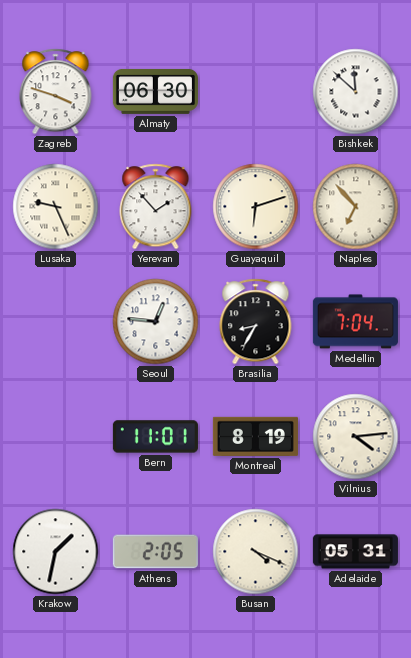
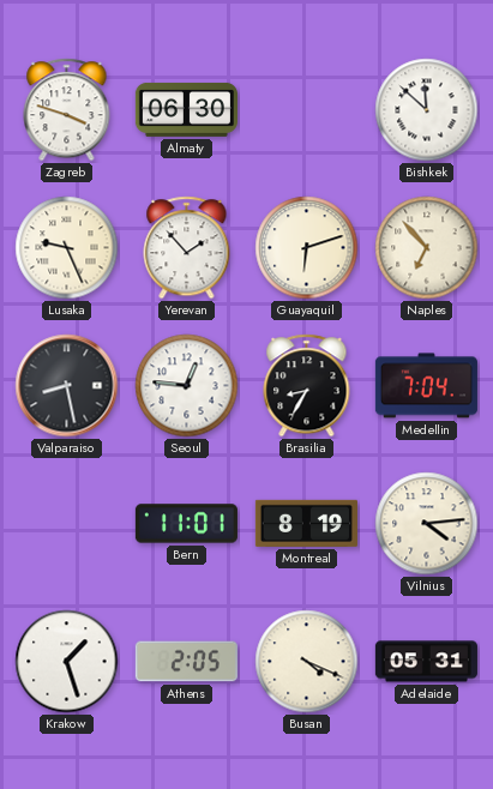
Valparaiso: none -> 8:28
Krakow: 1:32 -> 1:27
